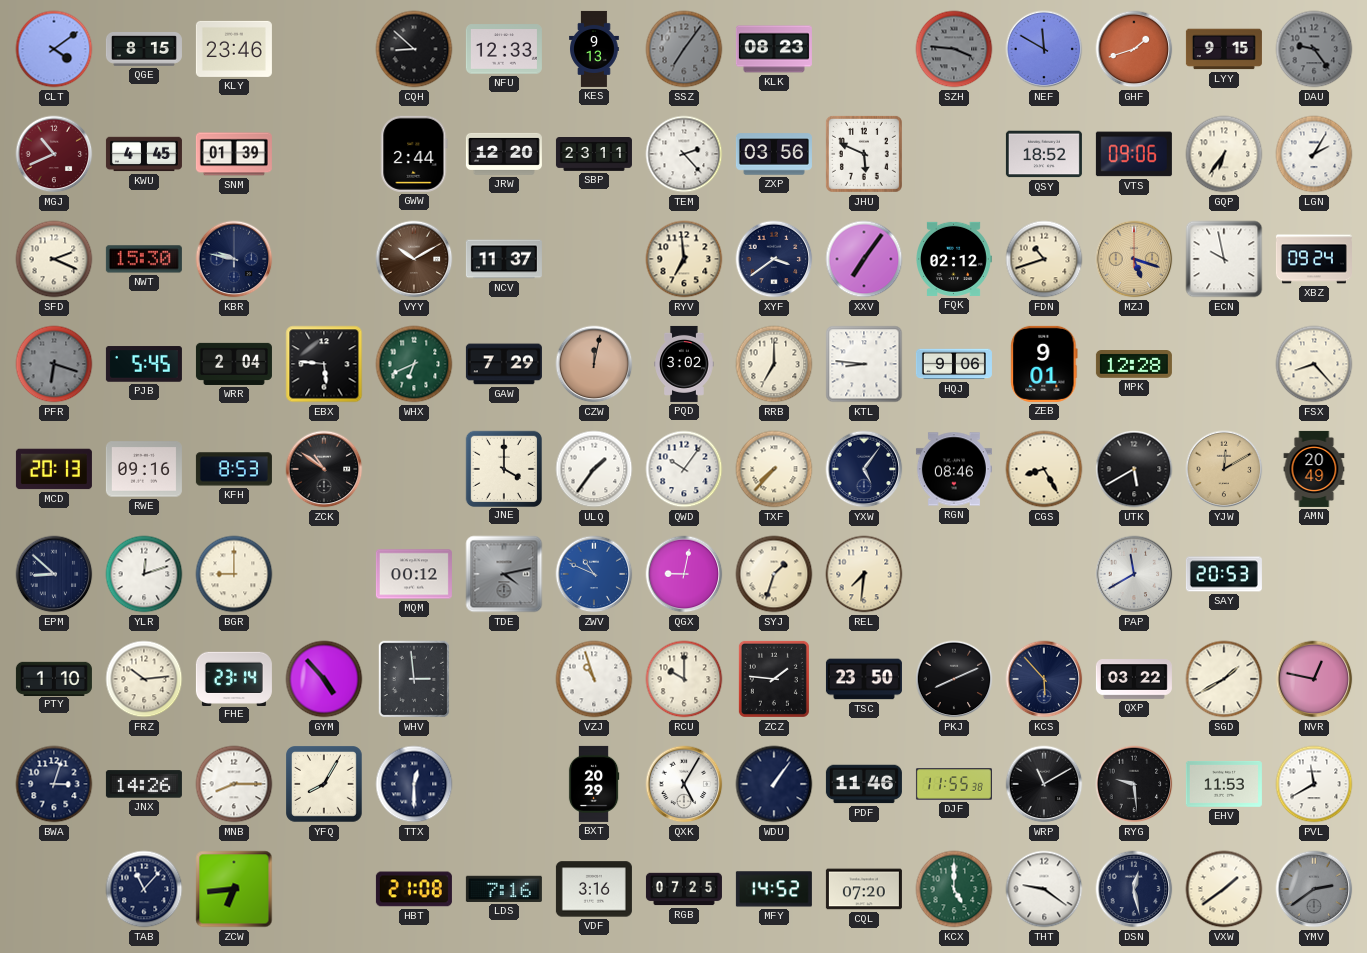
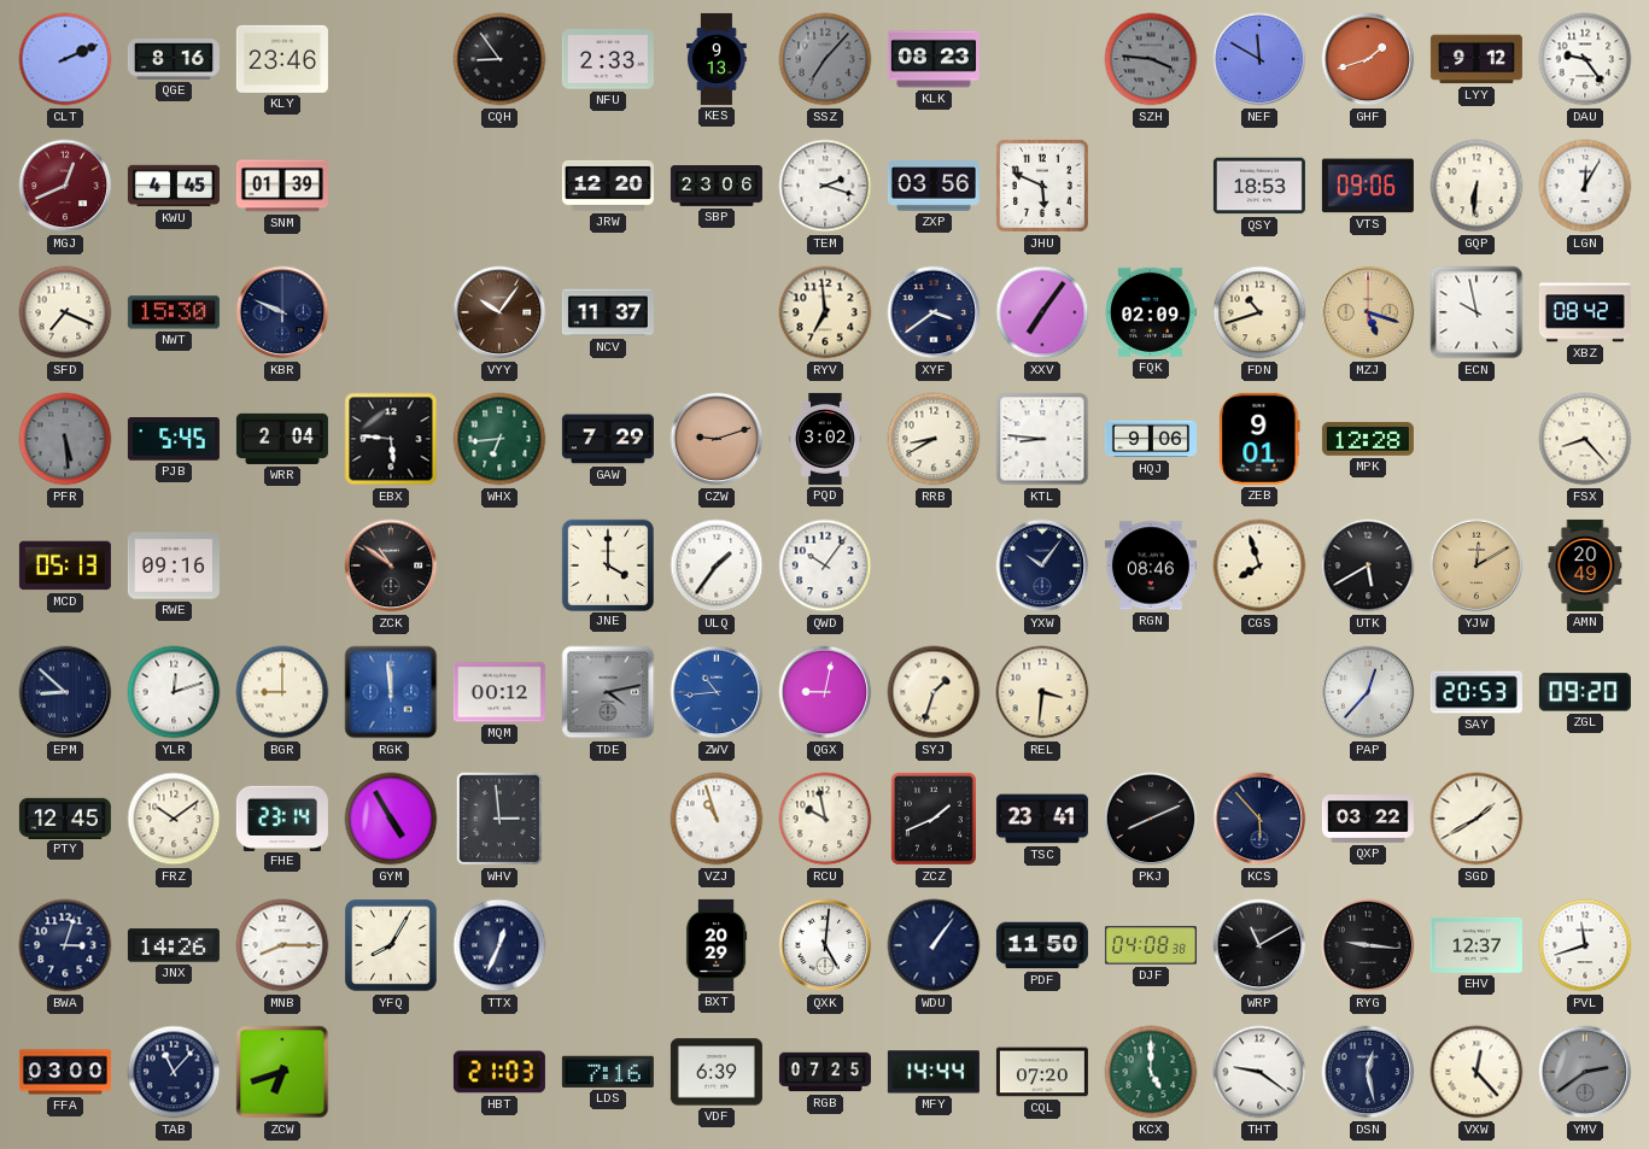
CLT: 4:09 -> 2:11
QGE: 8:15 -> 8:16
CQH: 8:52 -> 8:54
NFU: 12:33 -> 2:33
SSZ: 7:06 -> 7:07
LYY: 9:15 -> 9:12
DAU dial: grey -> white
MGJ: 10:41 -> 12:41
GWW: 2:44 -> none
SBP: 23:11 -> 23:06
TEM: 2:23 -> 2:18
QSY: 18:52 -> 18:53
GQP: 6:36 -> 6:31
LGN: 2:05 -> 12:05
SFD: 2:19 -> 7:19
KBR: 9:47 -> 9:49
VYY: 10:10 -> 10:06
FQK: 02:12 -> 02:09
XBZ: 09:24 -> 08:42
PFR: 6:18 -> 5:29
WHX: 6:41 -> 6:44
CZW: 12:02 -> 9:12
RRB: 7:00 -> 8:40
MCD: 20:13 -> 05:13
KFH: 8:53 -> none
TXF: 7:37 -> none
YXW: 5:06 -> 10:06
CGS: 8:25 -> 7:57
RGK: none -> 11:59
ZWV: 10:49 -> 10:44
REL: 7:31 -> 3:31
PAP: 11:40 -> 12:37
ZGL: none -> 09:20
PTY: 1:10 -> 12:45
FRZ: 10:14 -> 10:09
GYM: 4:53 -> 4:55
RCU: 10:00 -> 9:58
ZCZ: 1:46 -> 1:41
TSC: 23:50 -> 23:41
NVR: 12:47 -> none
TTX: 12:30 -> 12:34
QXK: 5:05 -> 5:01
PDF: 11:46 -> 11:50
DJF: 11:55 -> 04:08
RYG: 9:29 -> 9:16
EHV: 11:53 -> 12:37
PVL: 11:40 -> 11:42
FFA: none -> 03:00
ZCW: 6:44 -> 6:42
HBT: 21:08 -> 21:03
VDF: 3:16 -> 6:39
MFY: 14:52 -> 14:44
VXW: 1:39 -> 12:23
